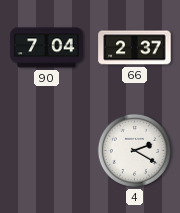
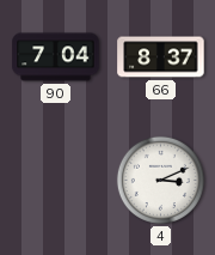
66: 2:37 -> 8:37
4: 2:20 -> 3:11
